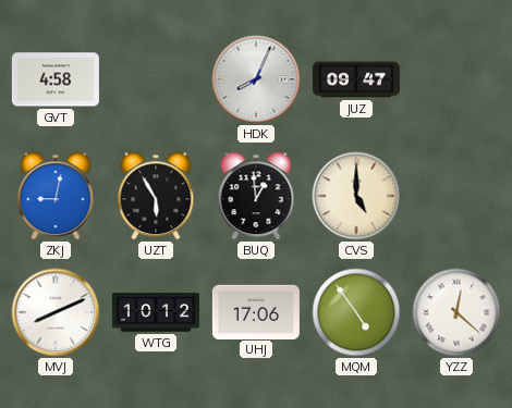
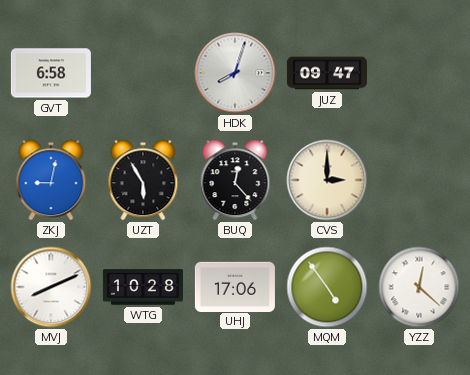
GVT: 4:58 -> 6:58
HDK: 8:04 -> 8:03
BUQ: 12:59 -> 12:23
CVS: 5:00 -> 3:00
WTG: 10:12 -> 10:28
